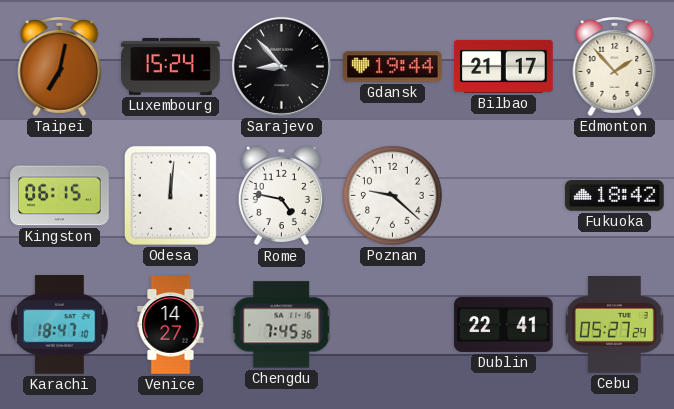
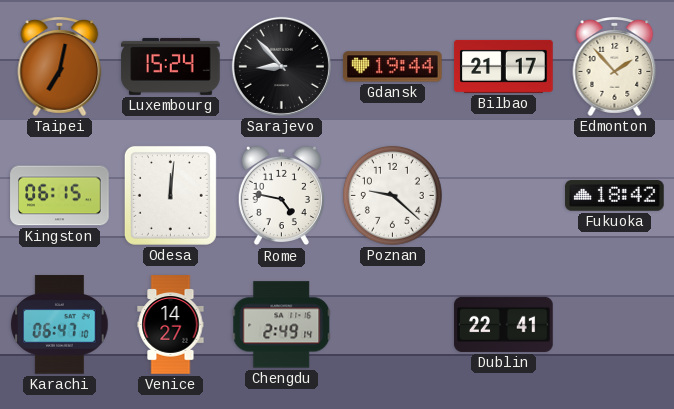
Karachi: 18:47 -> 06:47
Chengdu: 7:45 -> 2:49
Cebu: 05:27 -> none
